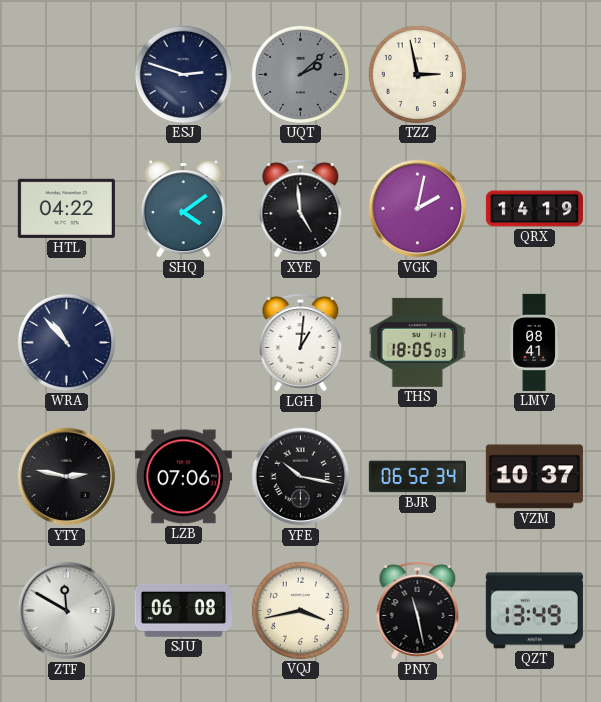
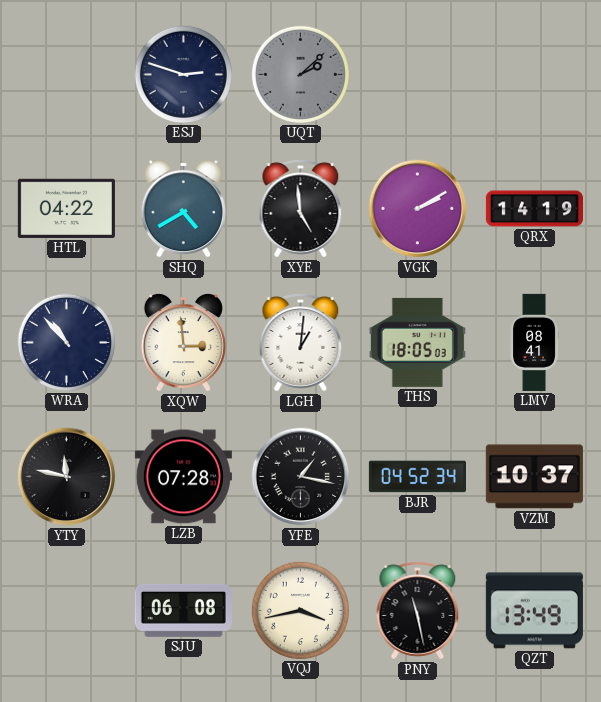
TZZ: 2:58 -> none
SHQ: 4:09 -> 4:40
VGK: 2:02 -> 2:10
XQW: none -> 2:59
YTY: 2:47 -> 11:47
LZB: 07:06 -> 07:28
YFE: 10:17 -> 1:17
BJR: 06:52 -> 04:52
ZTF: 11:50 -> none
